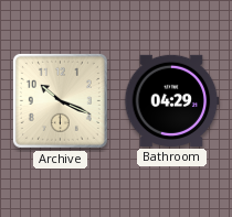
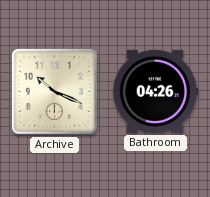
Bathroom: 04:29 -> 04:26
